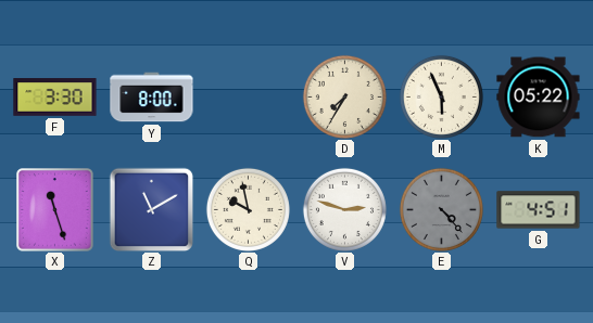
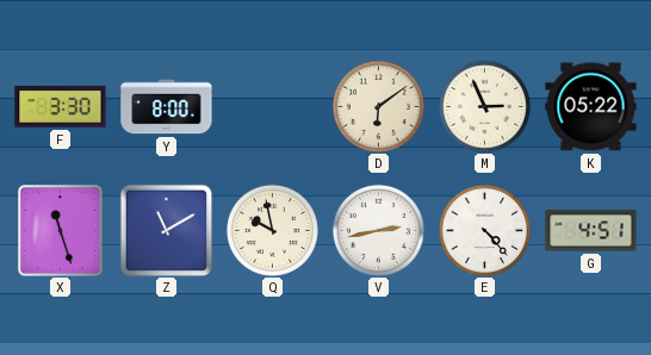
D: 7:35 -> 6:09
M: 5:56 -> 2:56
V: 2:48 -> 2:43
E dial: grey -> white
